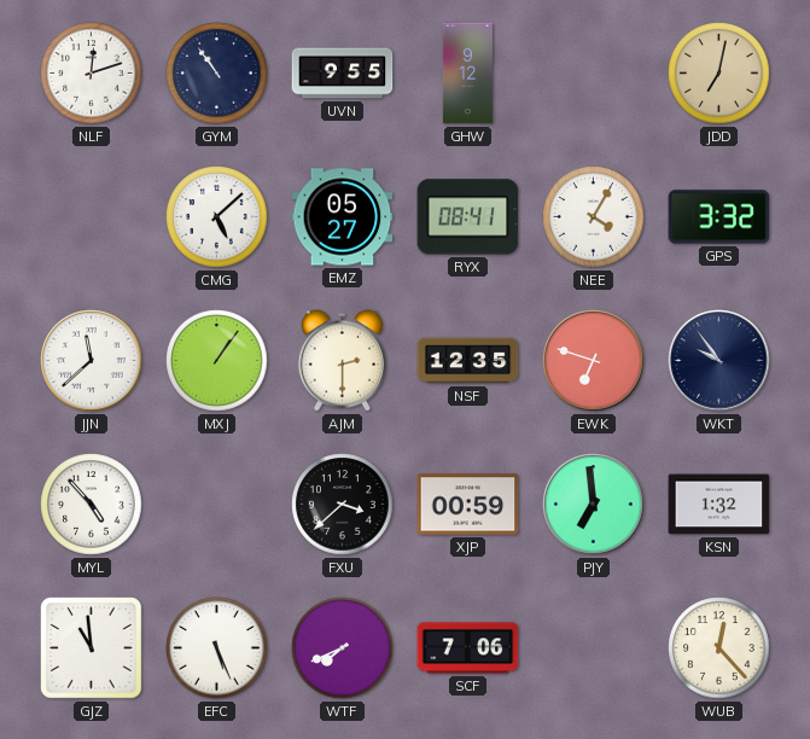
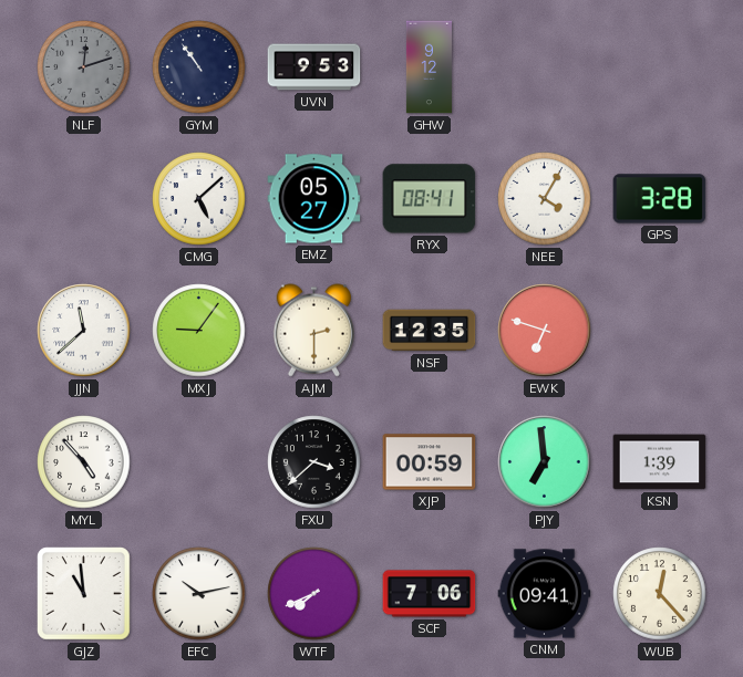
NLF dial: white -> grey
UVN: 9:55 -> 9:53
JDD: 7:02 -> none
GPS: 3:32 -> 3:28
MXJ: 1:06 -> 9:06
WKT: 9:54 -> none
KSN: 1:32 -> 1:39
EFC: 5:26 -> 10:13
CNM: none -> 09:41
